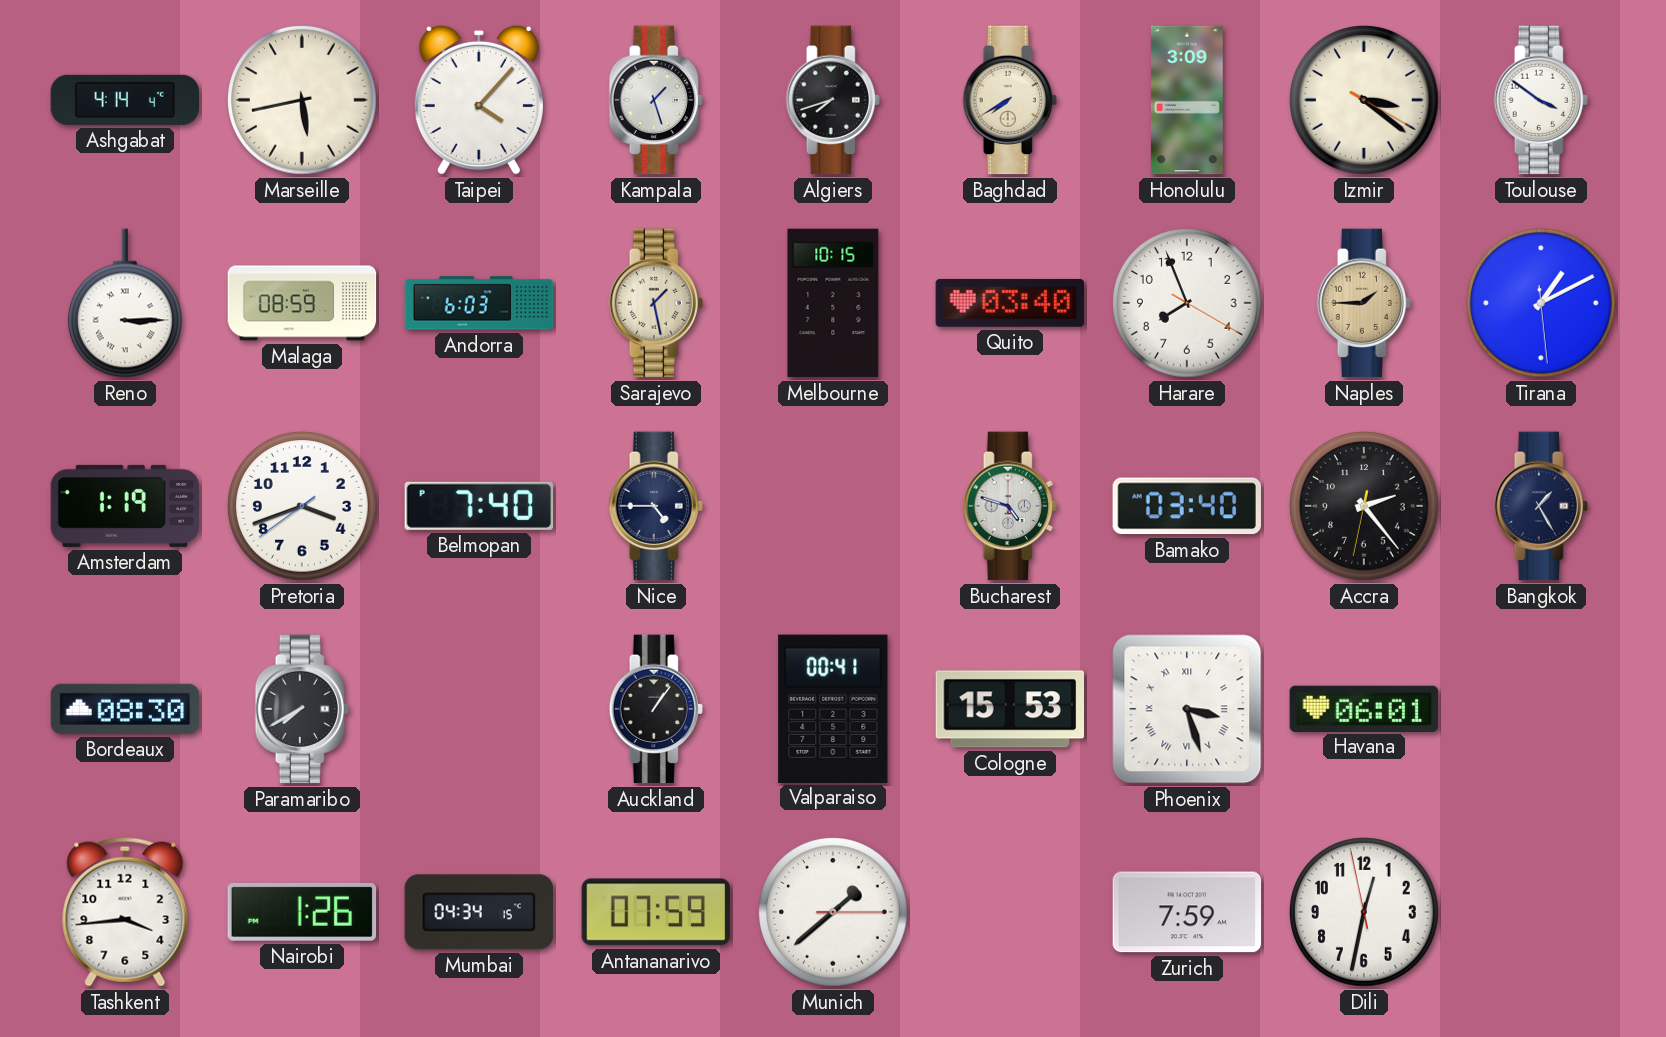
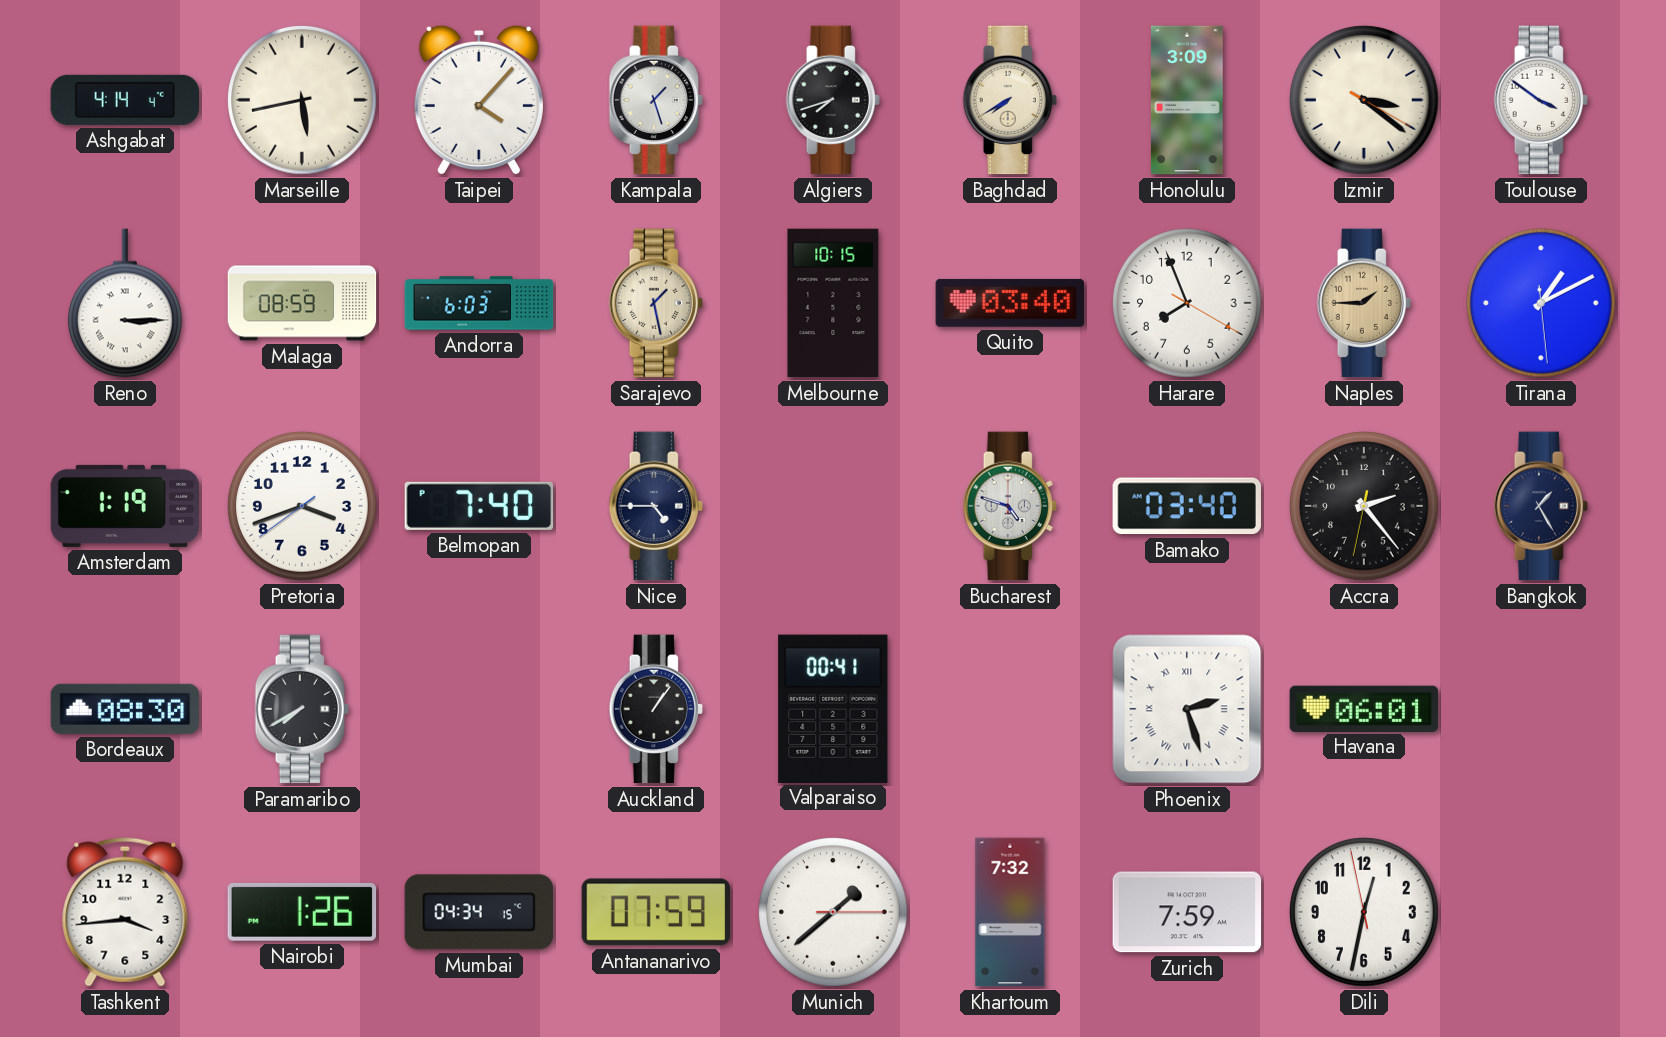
Cologne: 15:53 -> none
Phoenix: 3:27 -> 2:27
Khartoum: none -> 7:32
